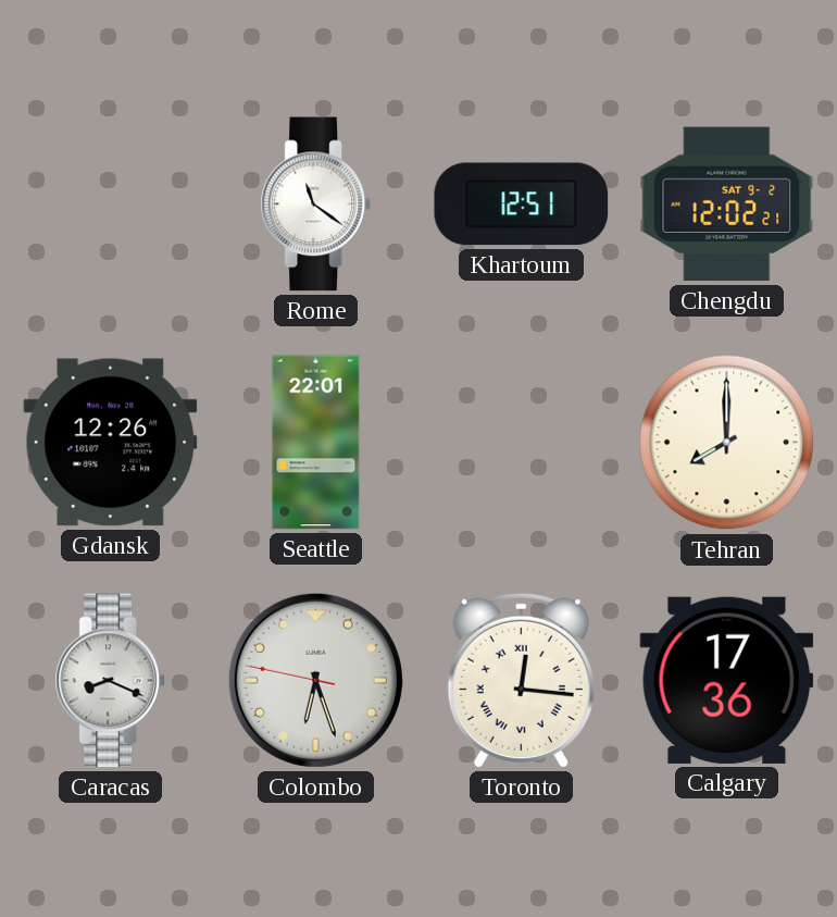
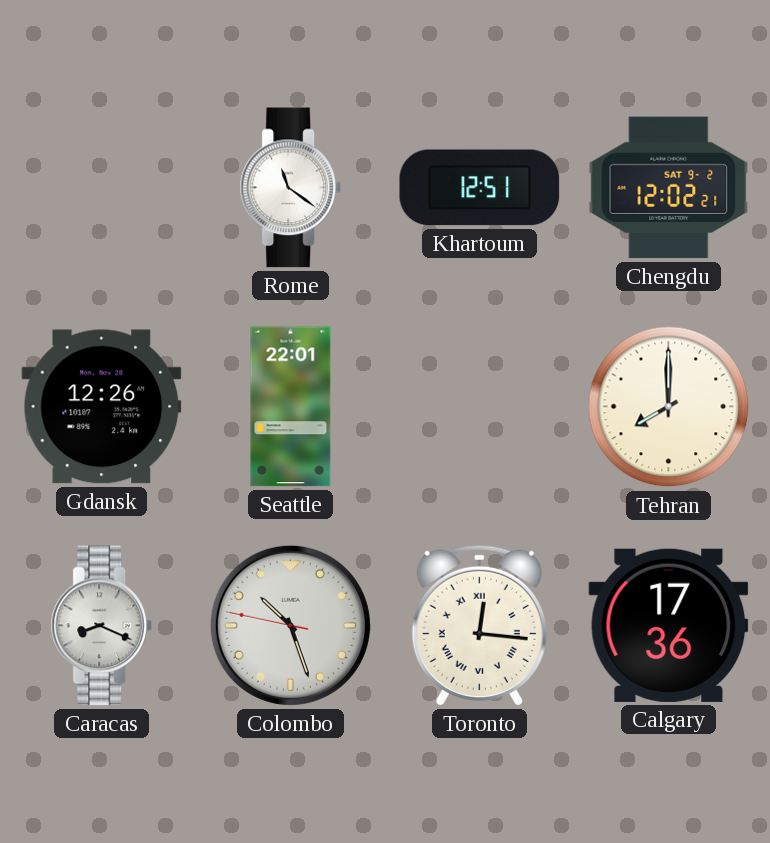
Colombo: 6:26 -> 10:26
